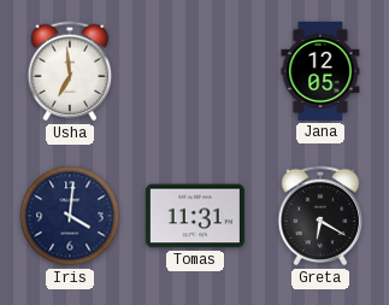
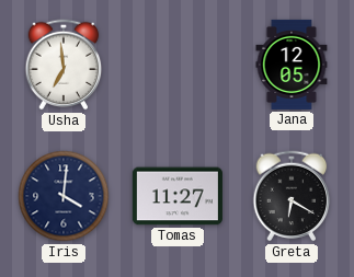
Tomas: 11:31 -> 11:27
